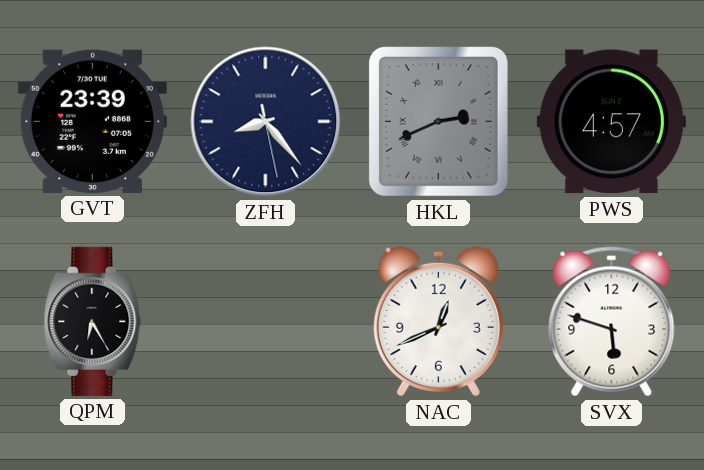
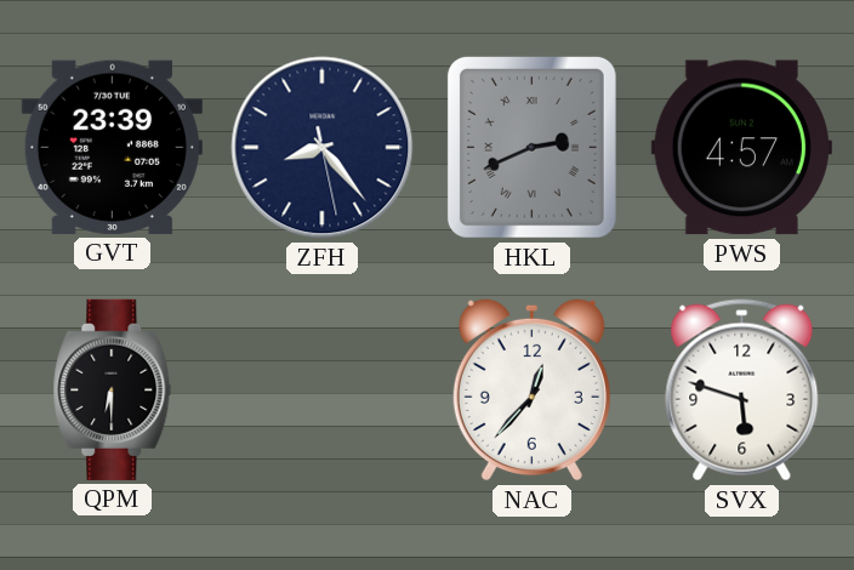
QPM: 6:25 -> 6:30
NAC: 12:41 -> 12:37
